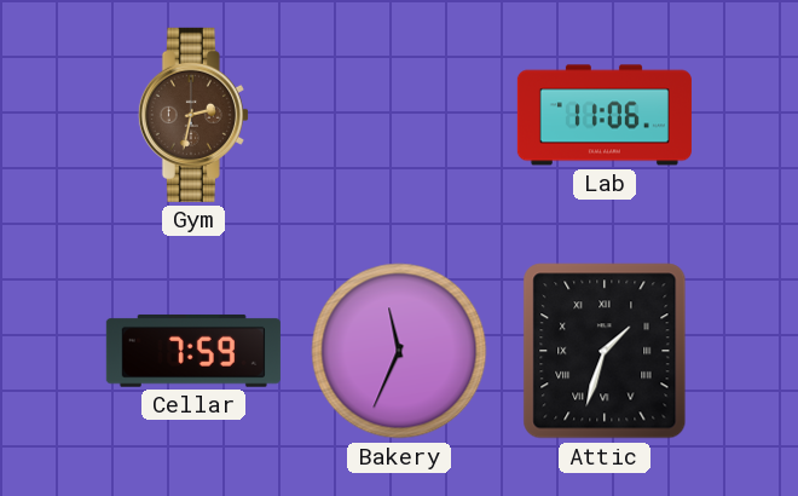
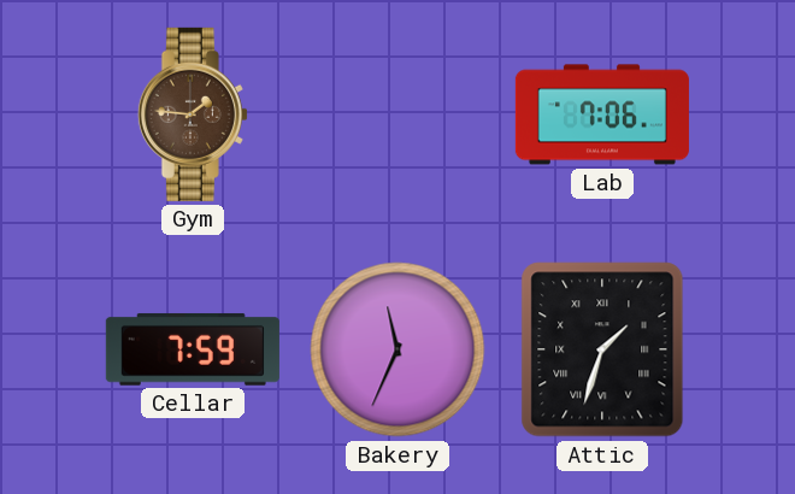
Gym: 2:32 -> 1:46
Lab: 11:06 -> 7:06
